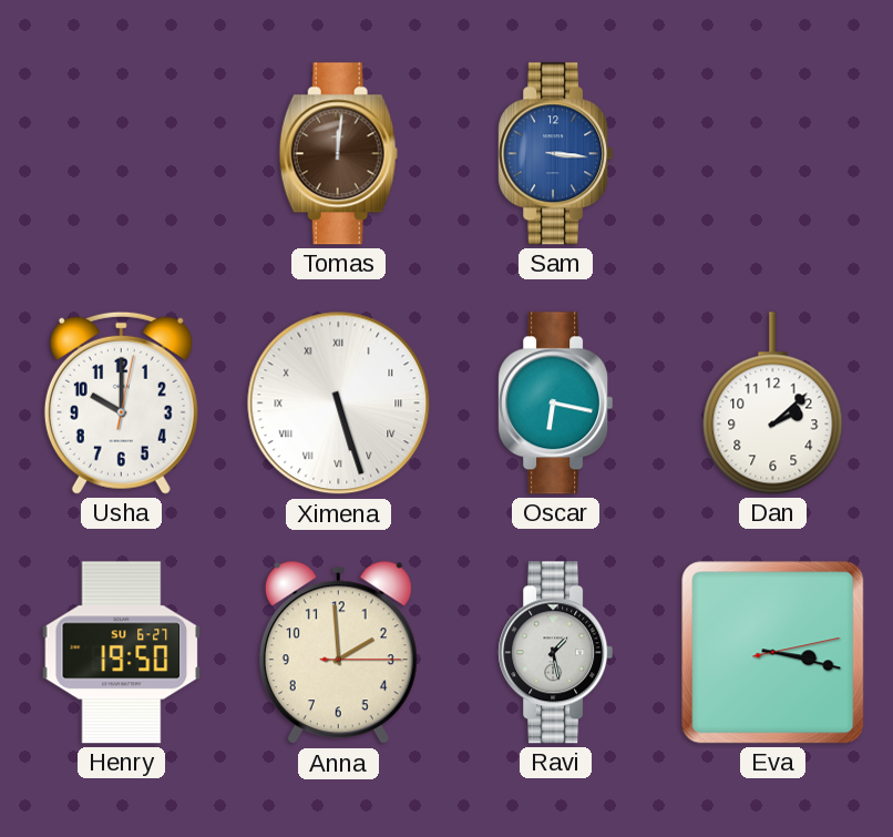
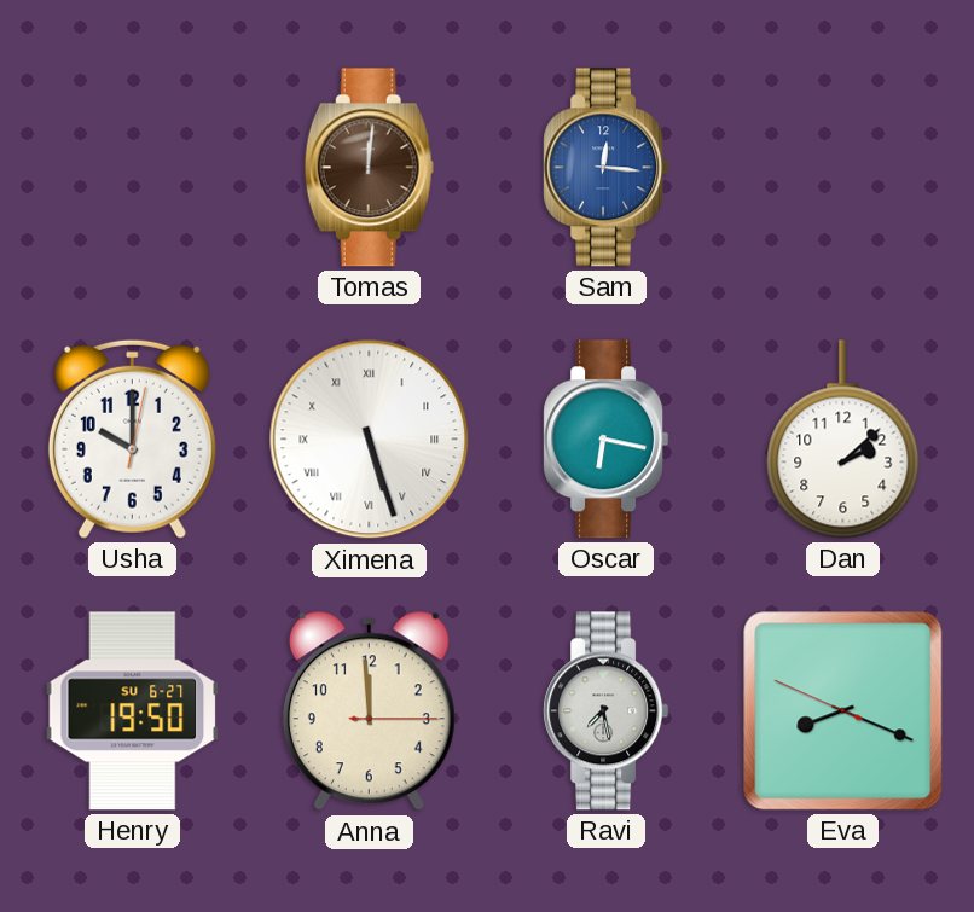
Sam: 3:16 -> 12:16
Anna: 1:59 -> 11:59
Ravi: 1:28 -> 7:28
Eva: 3:17 -> 8:18
